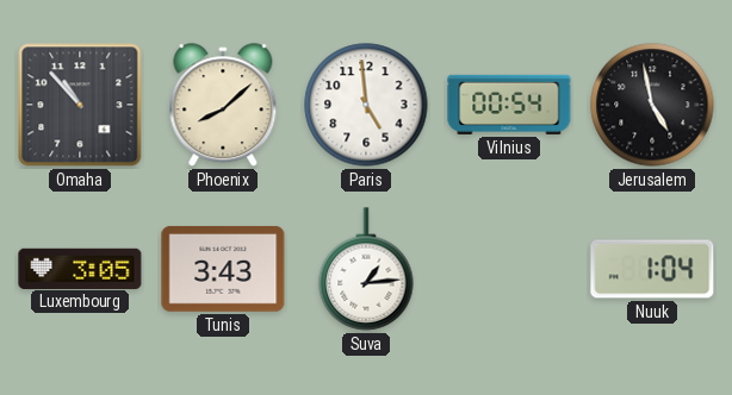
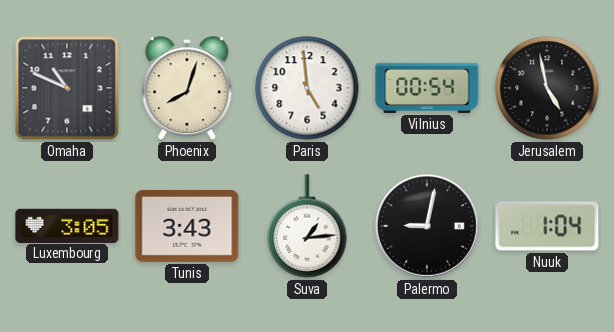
Omaha: 10:53 -> 10:49
Phoenix: 8:08 -> 8:03
Palermo: none -> 9:02
